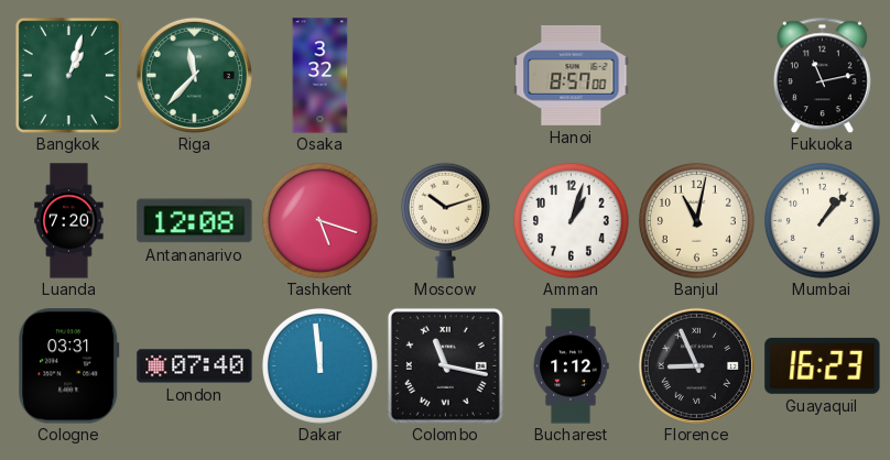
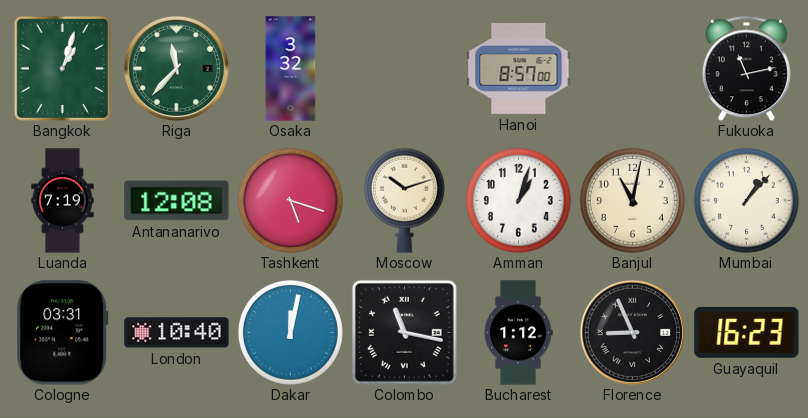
Luanda: 7:20 -> 7:19
London: 07:40 -> 10:40
Dakar: 11:59 -> 12:02
